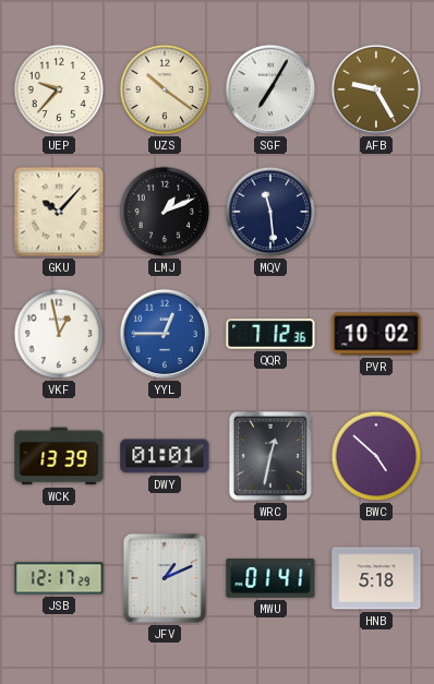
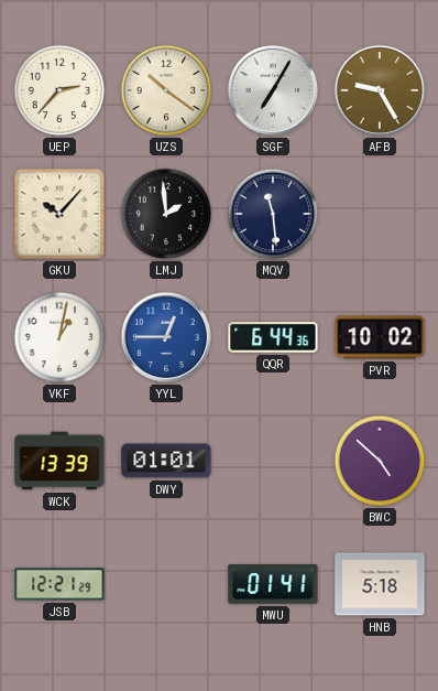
UEP: 9:37 -> 2:37
LMJ: 1:11 -> 1:59
VKF: 12:58 -> 1:02
QQR: 7:12 -> 6:44
WRC: 12:32 -> none
JSB: 12:17 -> 12:21
JFV: 1:11 -> none
